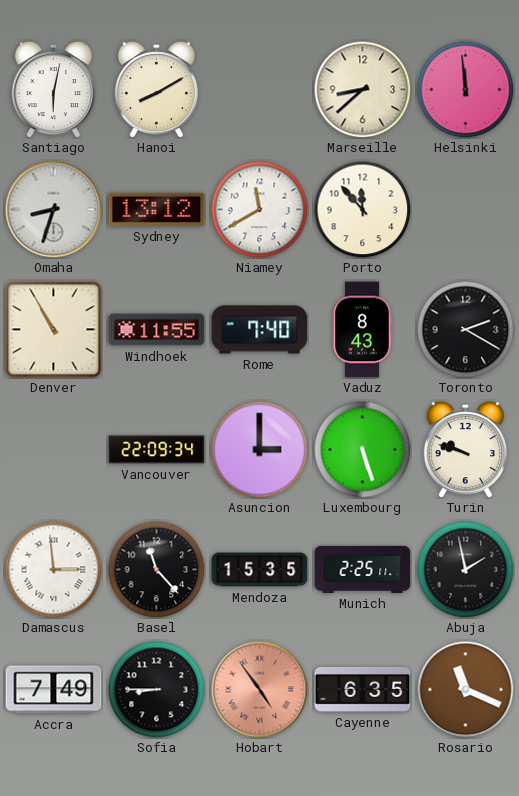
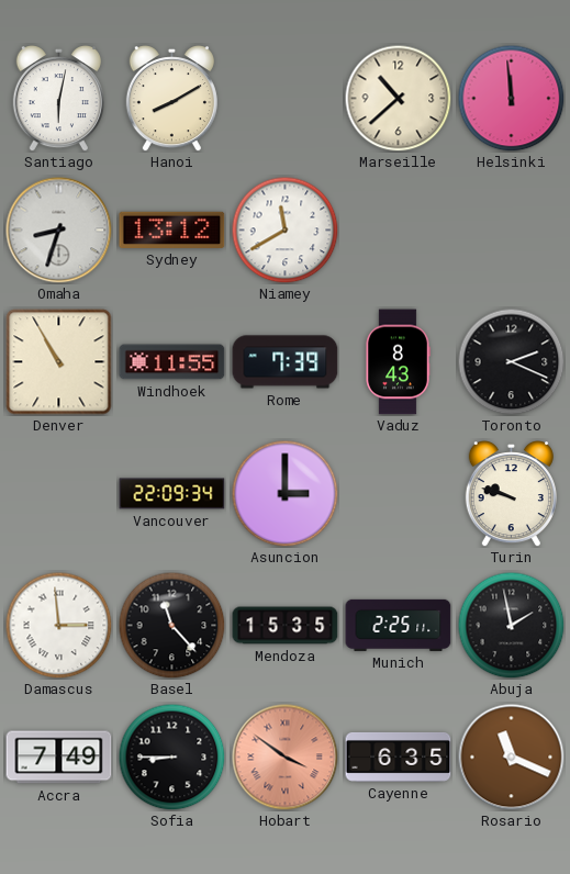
Marseille: 8:38 -> 10:38
Porto: 11:53 -> none
Rome: 7:40 -> 7:39
Toronto: 2:20 -> 2:19
Luxembourg: 5:27 -> none
Hobart: 4:54 -> 3:51
